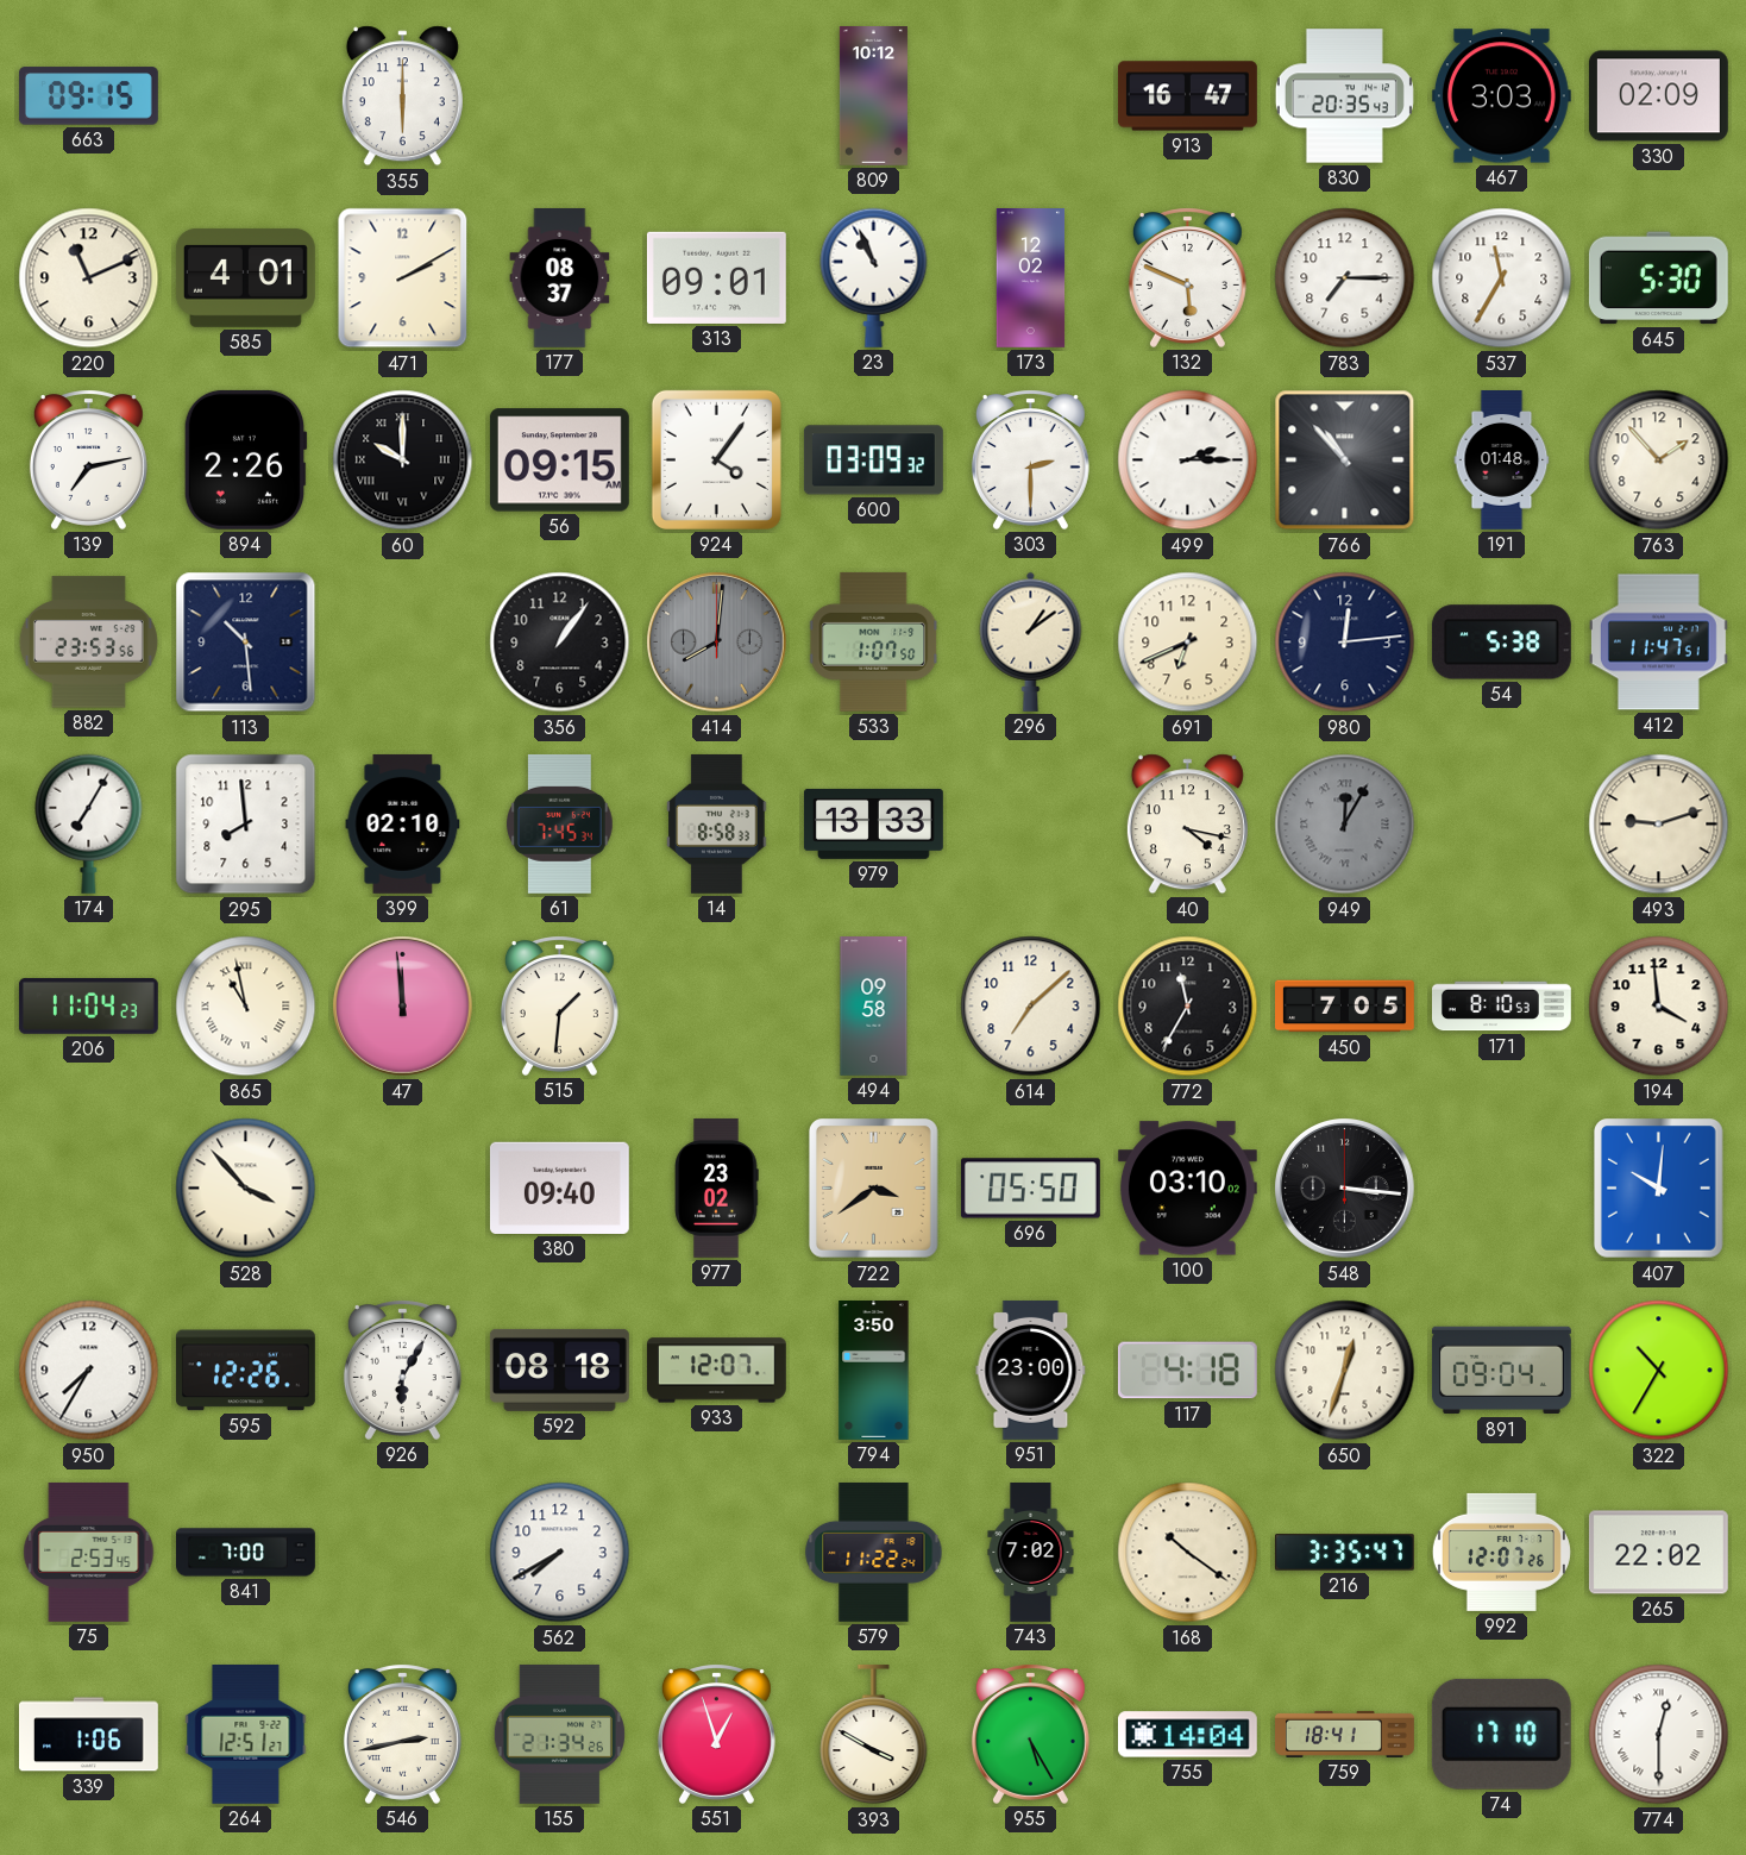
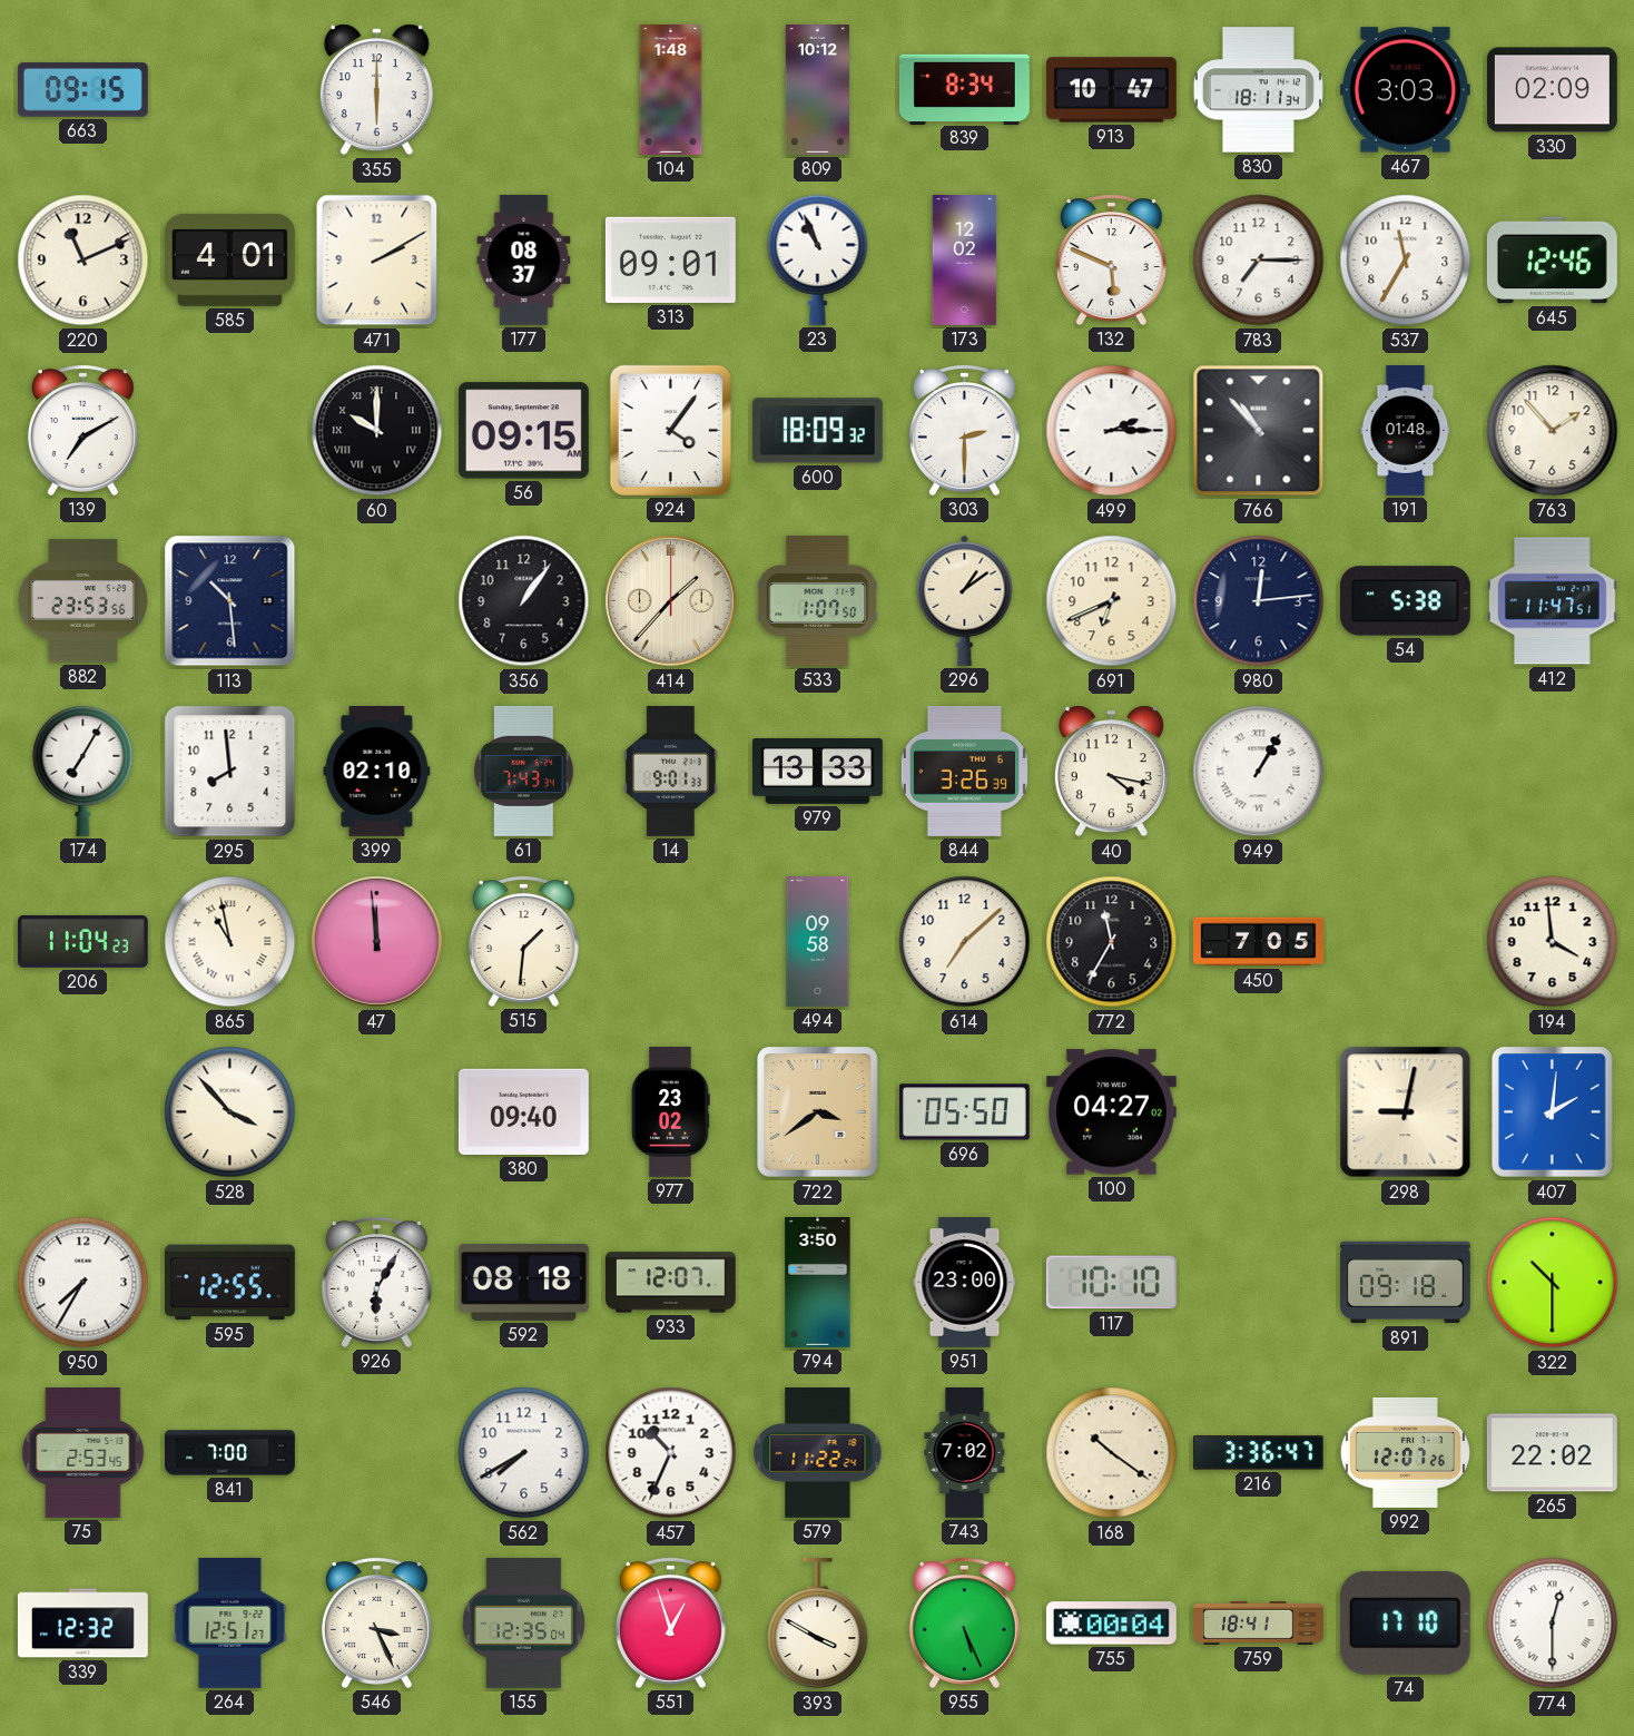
104: none -> 1:48
839: none -> 8:34
913: 16:47 -> 10:47
830: 20:35 -> 18:11
645: 5:30 -> 12:46
139: 7:13 -> 7:10
894: 2:26 -> none
600: 03:09 -> 18:09
414: 8:01 -> 1:37
414 dial: grey -> cream
61: 7:45 -> 7:43
14: 8:58 -> 9:01
844: none -> 3:26
949: 12:05 -> 1:05
949 dial: grey -> white
493: 9:12 -> none
171: 8:10 -> none
100: 03:10 -> 04:27
548: 3:16 -> none
298: none -> 9:02
407: 10:01 -> 2:01
595: 12:26 -> 12:55
117: 4:18 -> 10:10
650: 12:33 -> none
891: 09:04 -> 09:18
322: 10:35 -> 10:30
457: none -> 10:34
216: 3:35 -> 3:36
339: 1:06 -> 12:32
546: 2:43 -> 3:26
155: 21:34 -> 12:35
955: 5:25 -> 5:26
755: 14:04 -> 00:04
